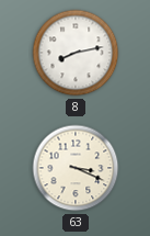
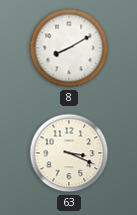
8: 8:13 -> 8:10
